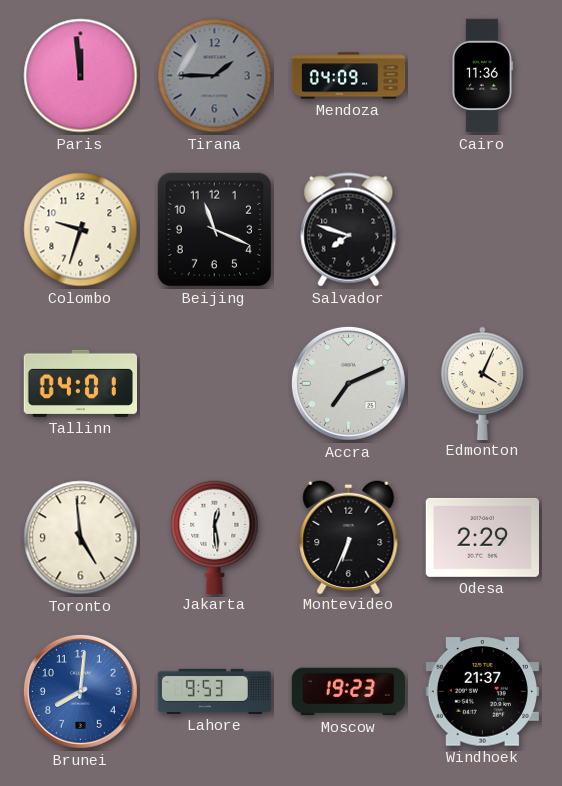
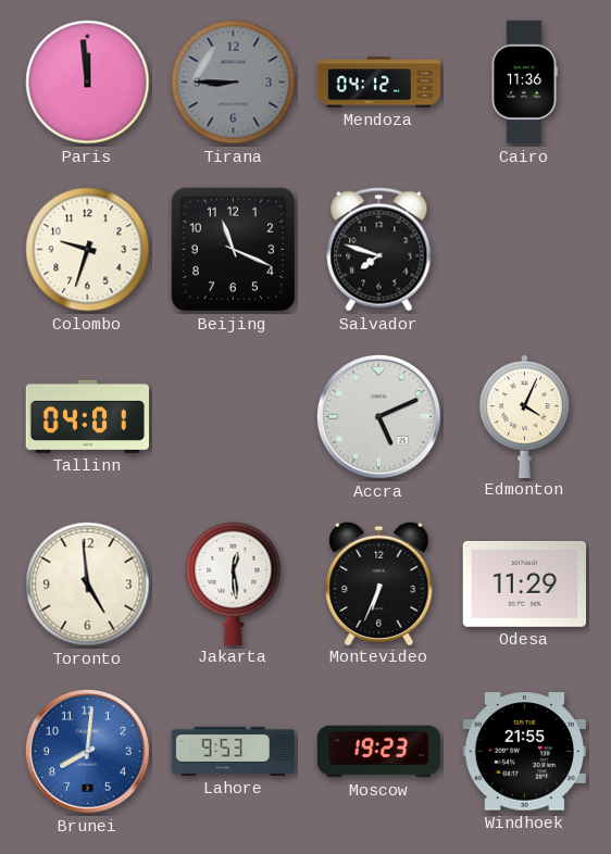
Tirana: 1:45 -> 8:45
Mendoza: 04:09 -> 04:12
Accra: 7:11 -> 5:11
Odesa: 2:29 -> 11:29
Windhoek: 21:37 -> 21:55
